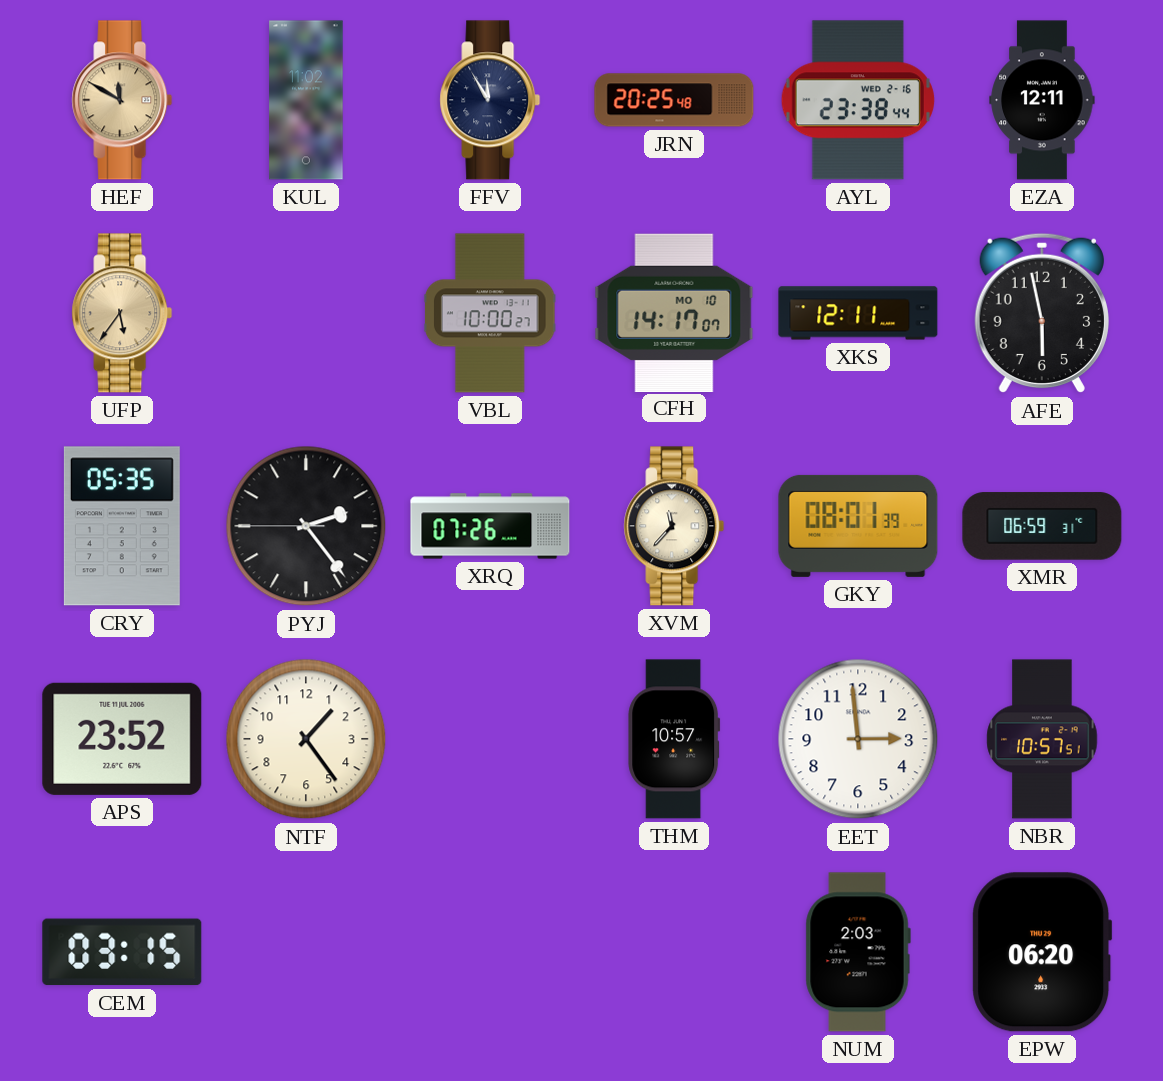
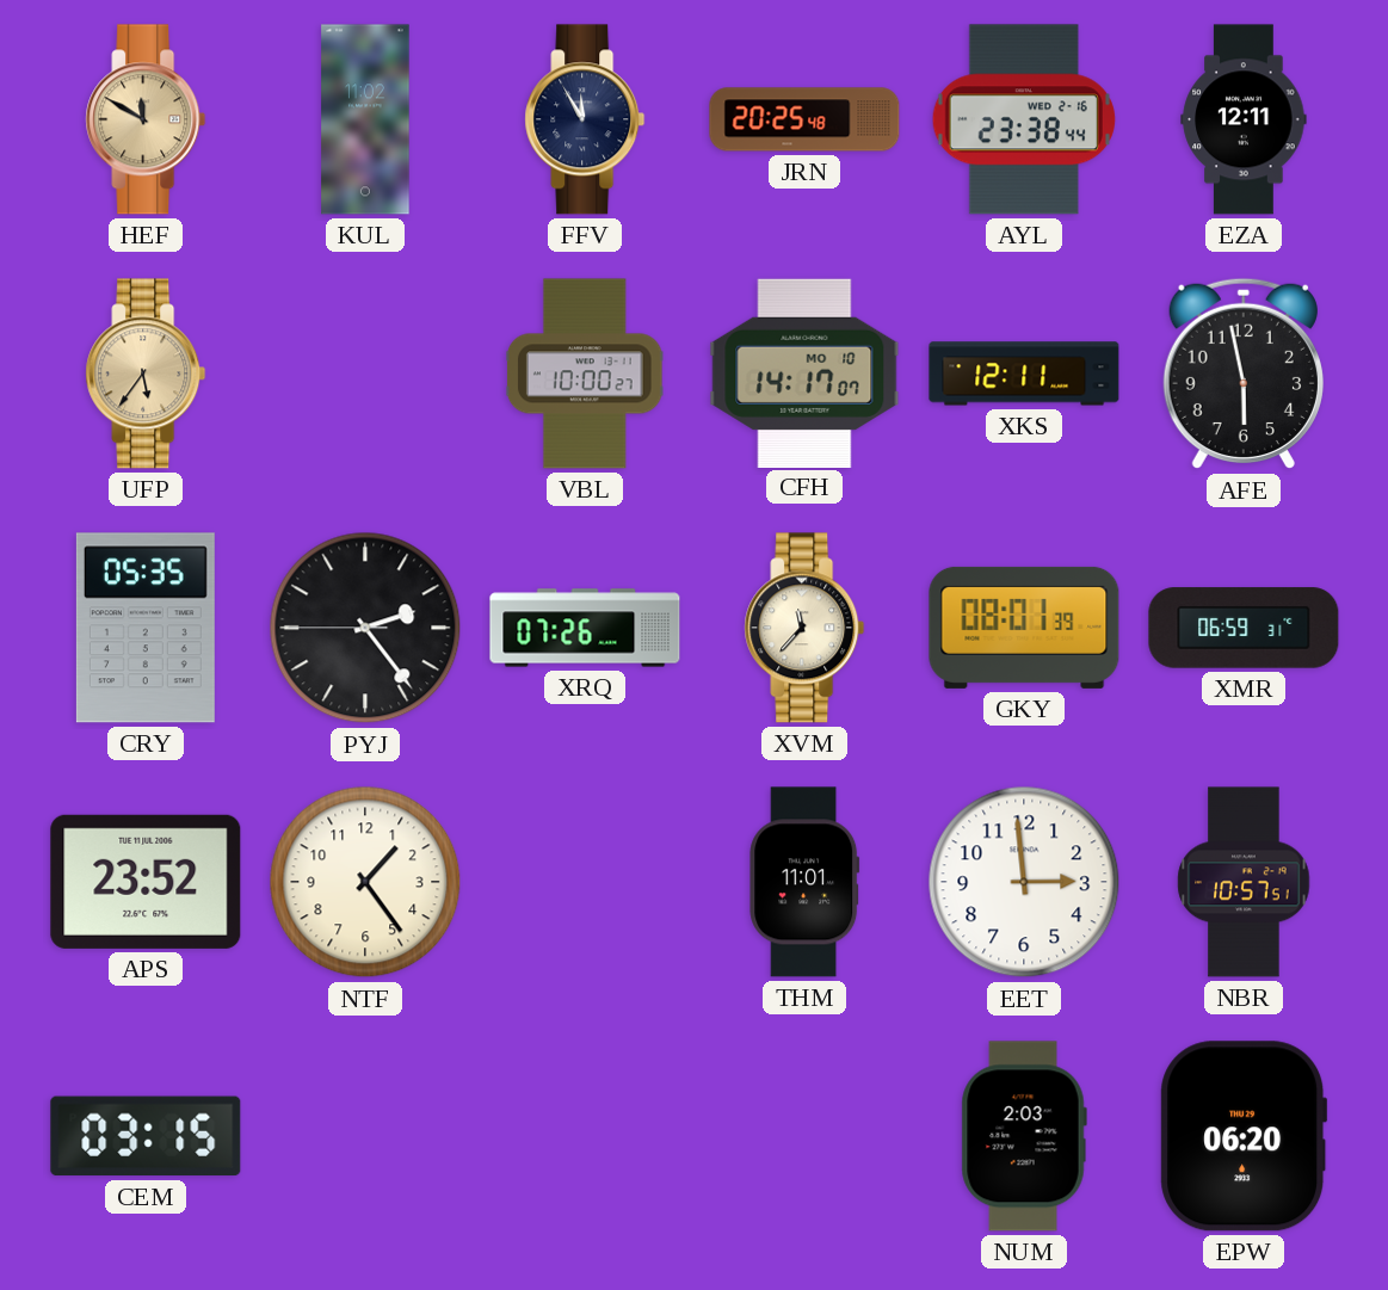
THM: 10:57 -> 11:01
